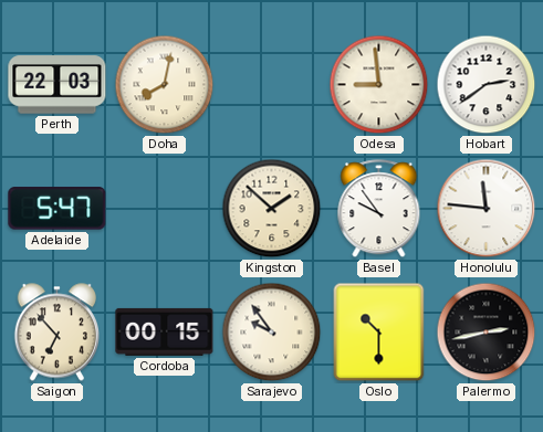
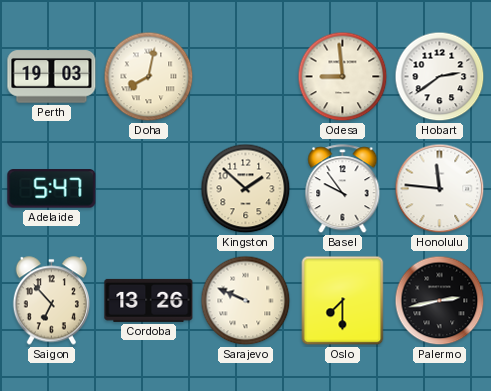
Perth: 22:03 -> 19:03
Cordoba: 00:15 -> 13:26
Sarajevo: 9:54 -> 9:49
Oslo: 10:30 -> 7:30
